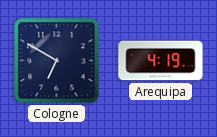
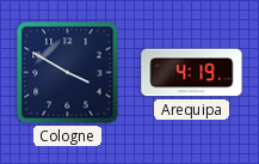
Cologne: 6:50 -> 3:50
